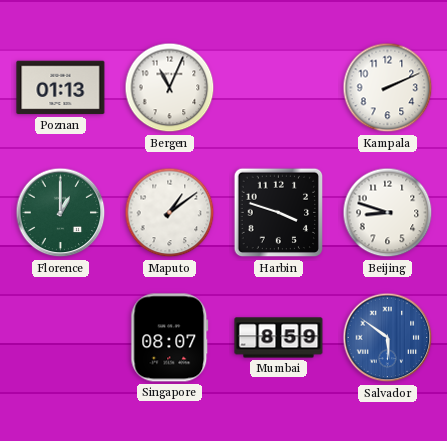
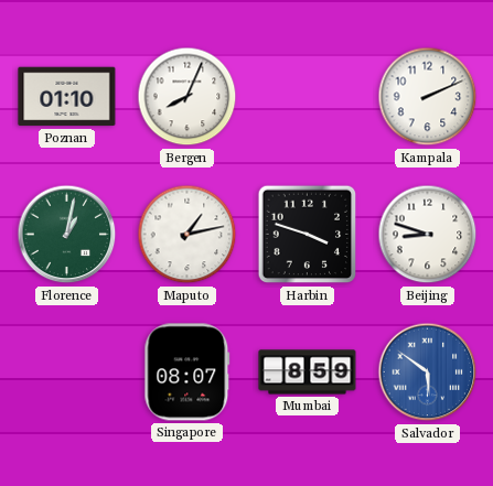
Poznan: 01:13 -> 01:10
Bergen: 11:04 -> 8:04
Florence: 1:00 -> 1:02
Maputo: 1:09 -> 1:13
